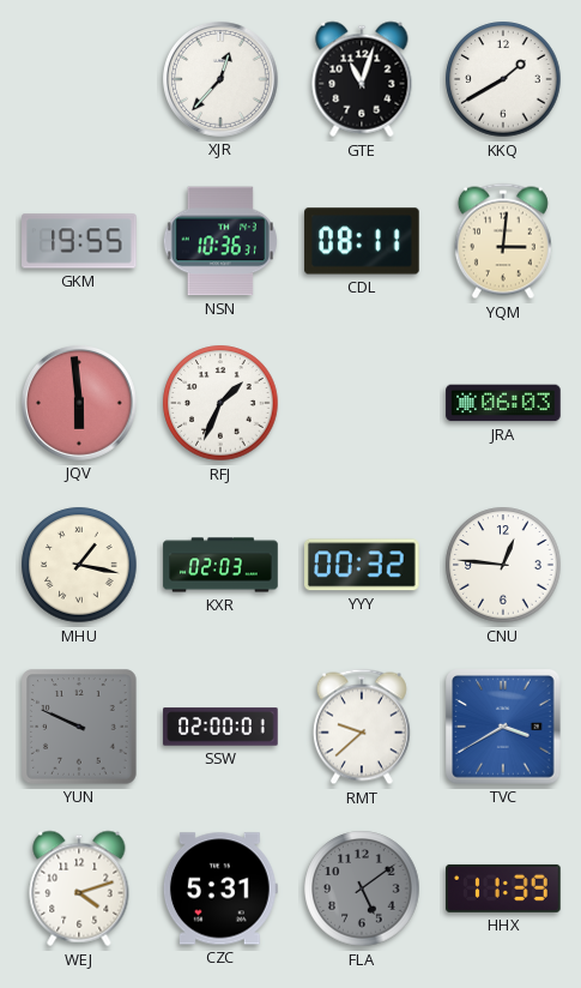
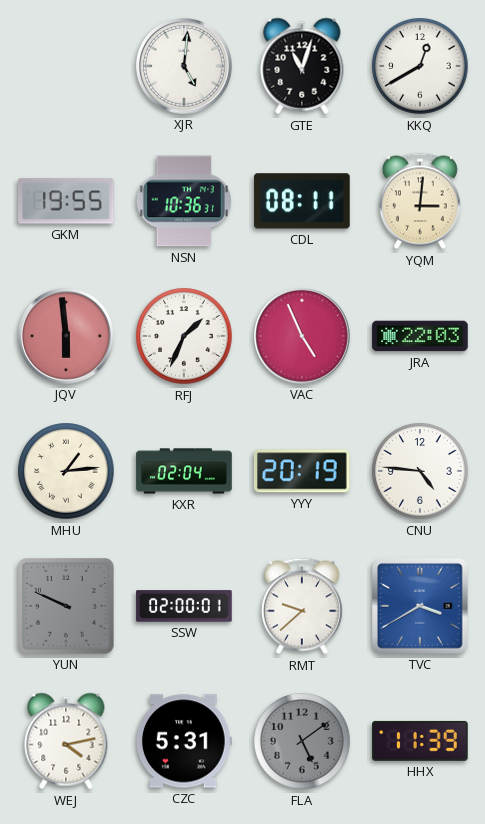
XJR: 12:37 -> 5:01
KKQ: 1:40 -> 12:40
VAC: none -> 4:56
JRA: 06:03 -> 22:03
MHU: 1:17 -> 1:14
KXR: 02:03 -> 02:04
YYY: 00:32 -> 20:19
CNU: 12:46 -> 4:46
WEJ: 4:12 -> 4:13
